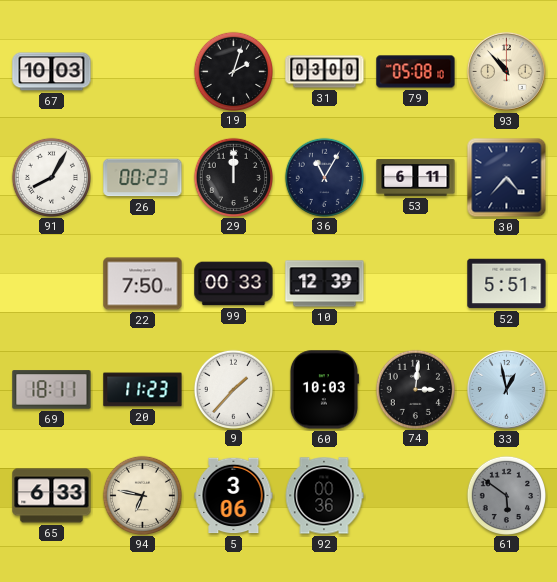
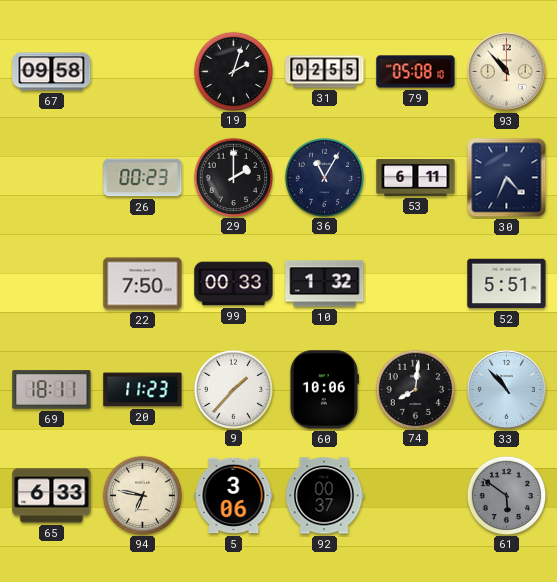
67: 10:03 -> 09:58
31: 03:00 -> 02:55
91: 8:05 -> none
29: 12:00 -> 2:00
30: 4:37 -> 4:34
10: 12:39 -> 1:32
60: 10:03 -> 10:06
74: 3:01 -> 8:01
33: 12:58 -> 10:53
92: 00:36 -> 00:37
